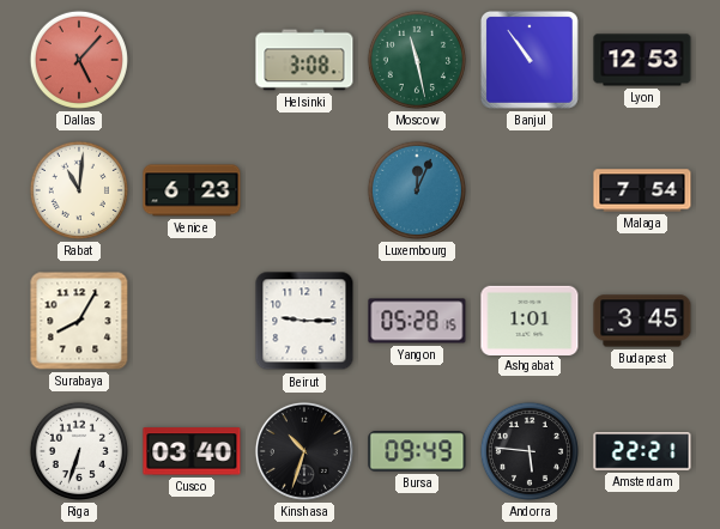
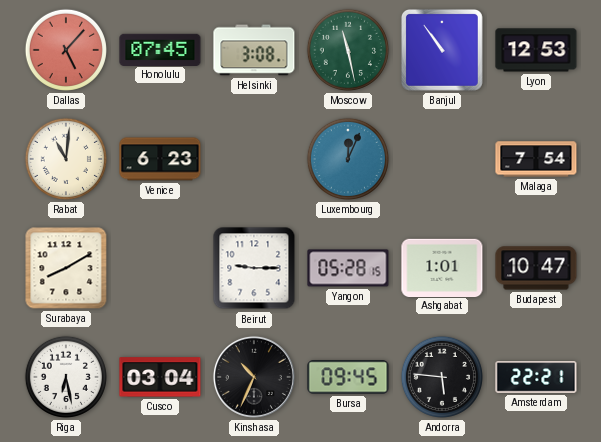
Honolulu: none -> 07:45
Surabaya: 8:05 -> 8:10
Budapest: 3:45 -> 10:47
Riga: 6:33 -> 6:28
Cusco: 03:40 -> 03:04
Kinshasa: 10:33 -> 10:34
Bursa: 09:49 -> 09:45
